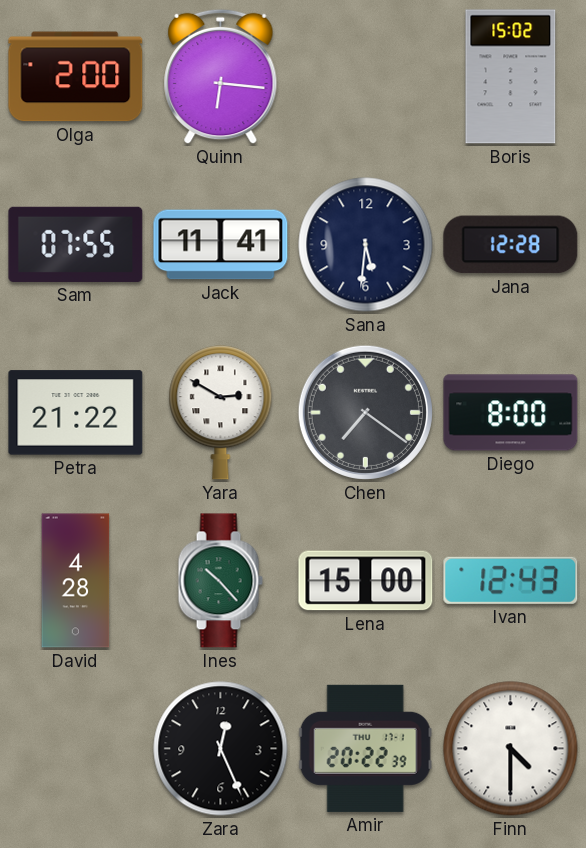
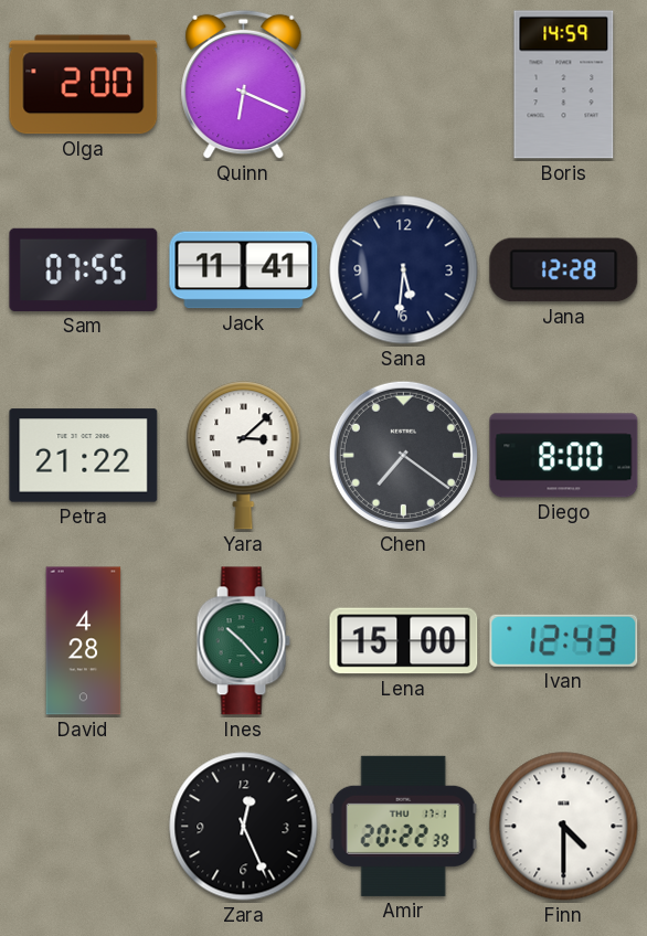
Quinn: 6:16 -> 6:19
Boris: 15:02 -> 14:59
Yara: 2:50 -> 3:08
